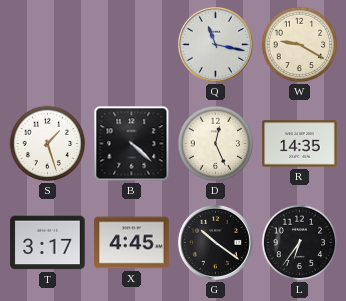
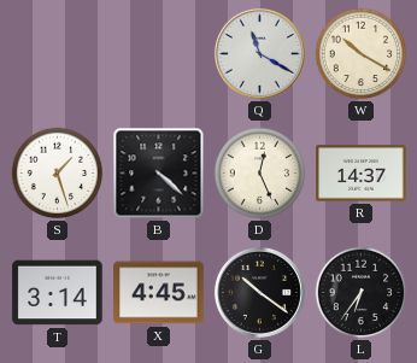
Q: 11:17 -> 11:20
W: 9:20 -> 10:20
R: 14:35 -> 14:37
T: 3:17 -> 3:14
